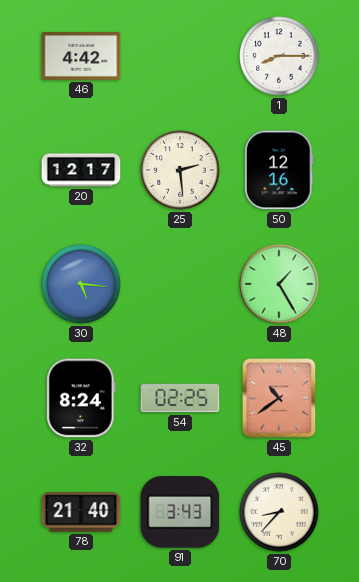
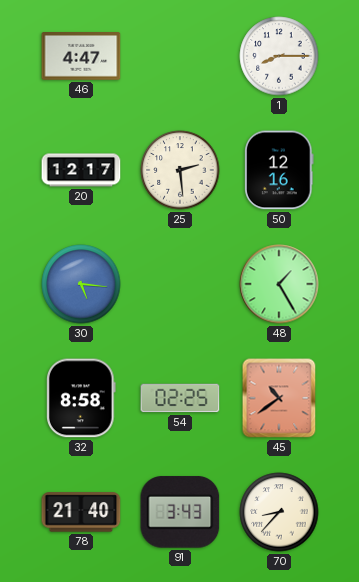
46: 4:42 -> 4:47
32: 8:24 -> 8:58
